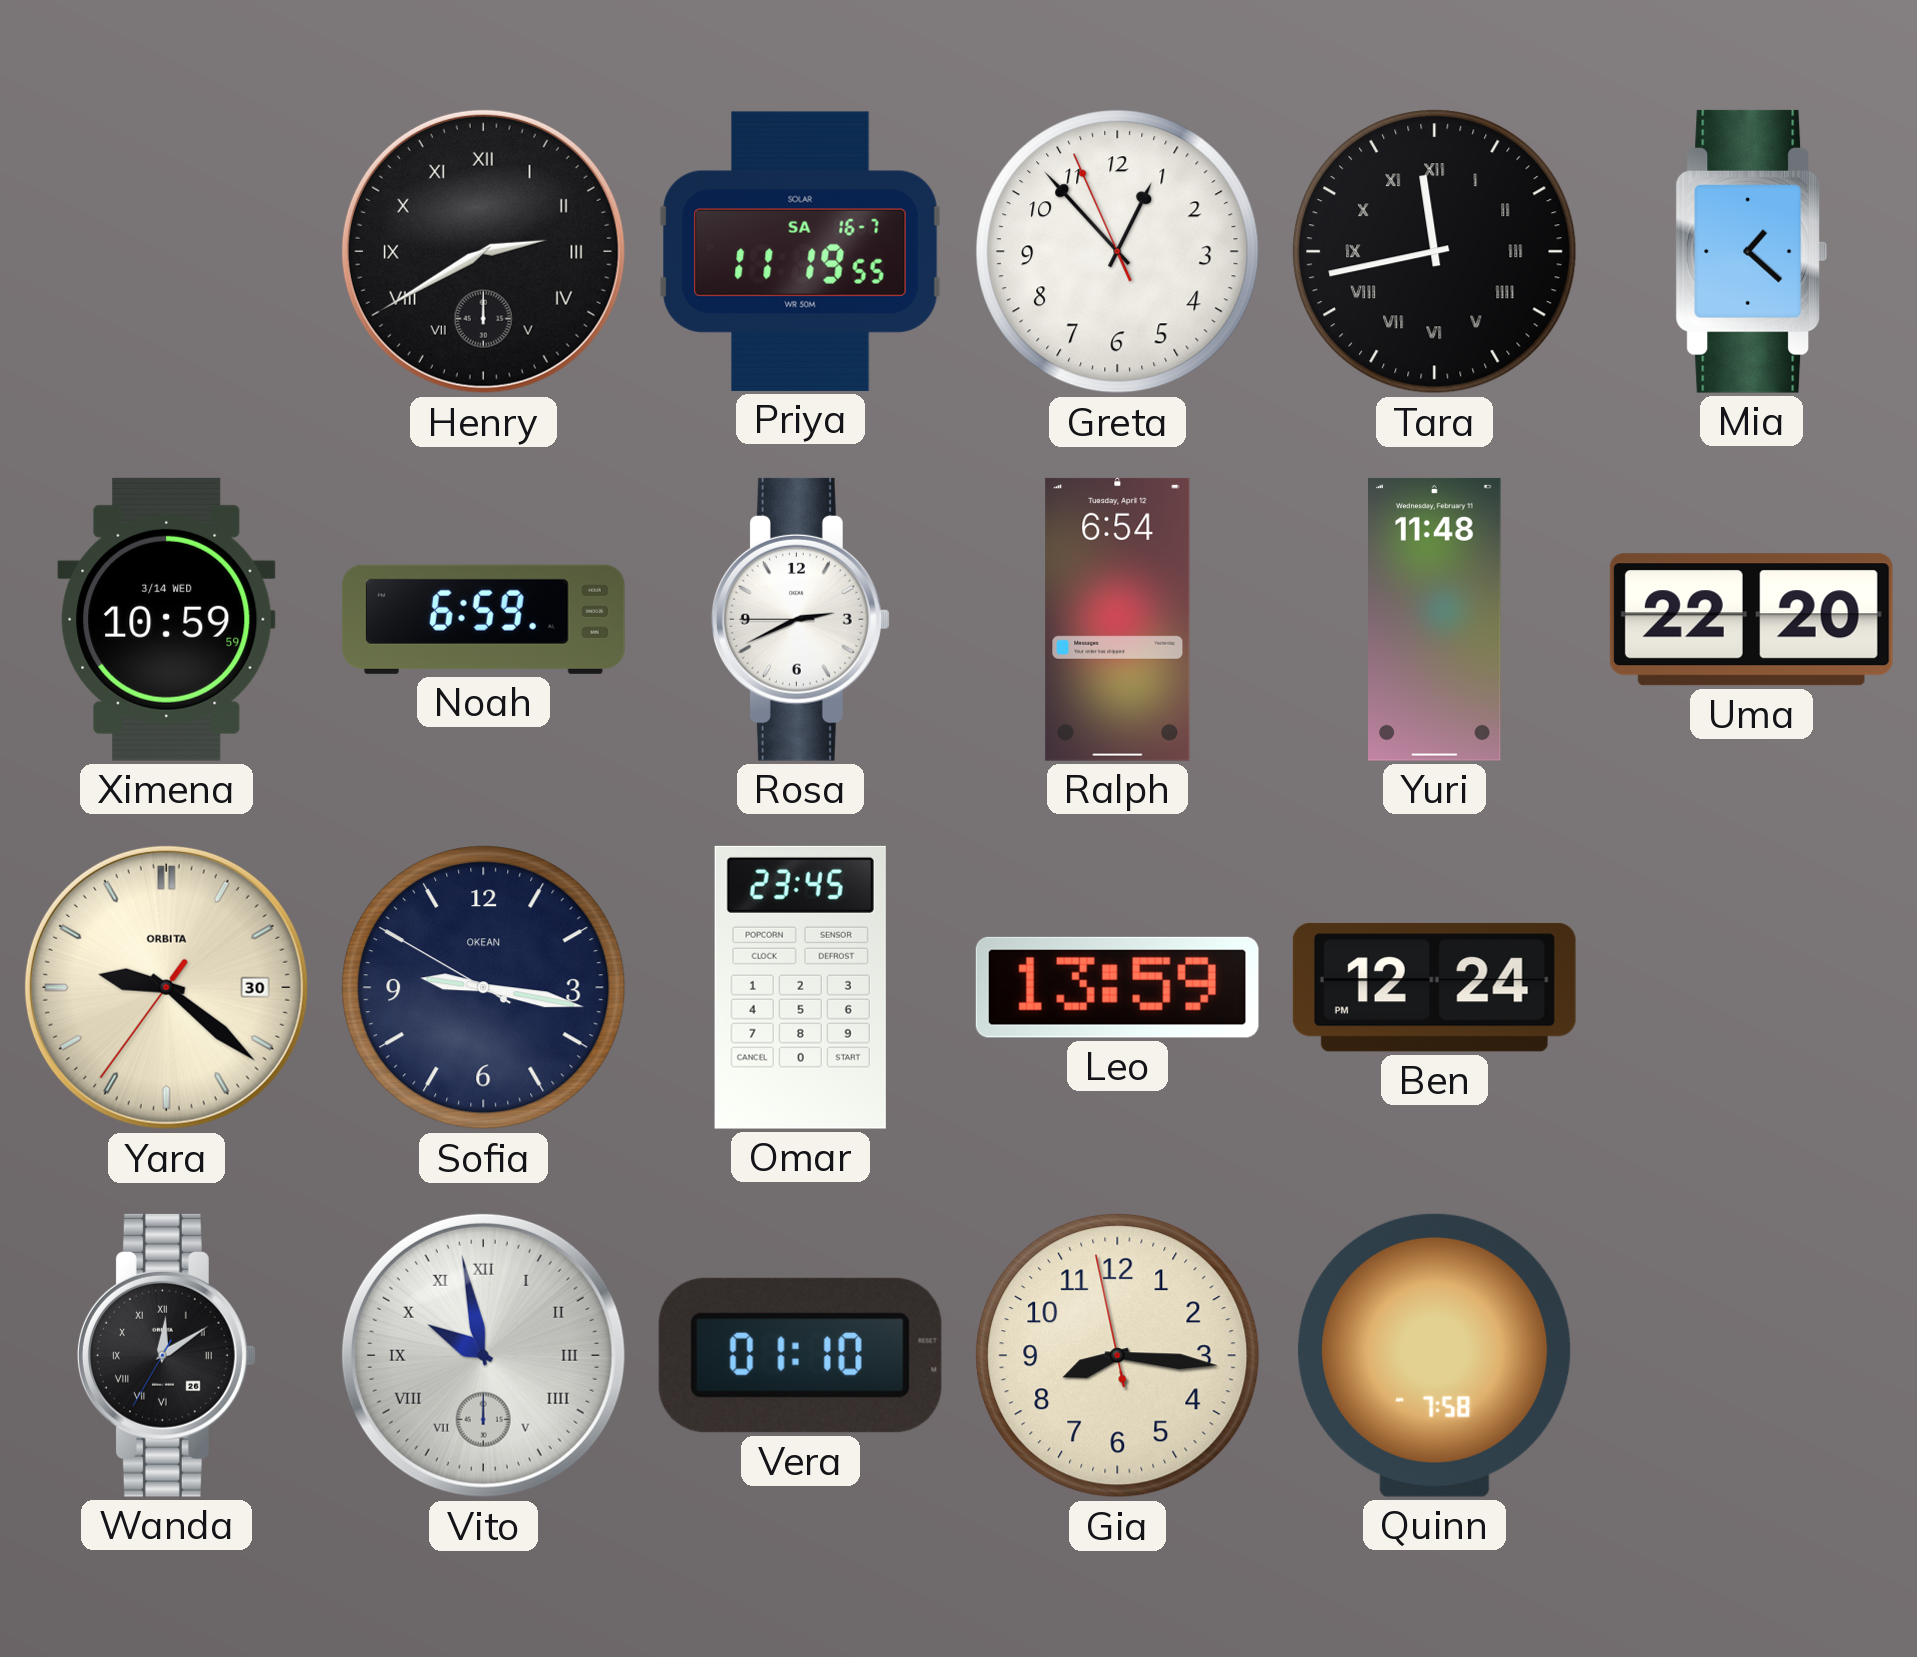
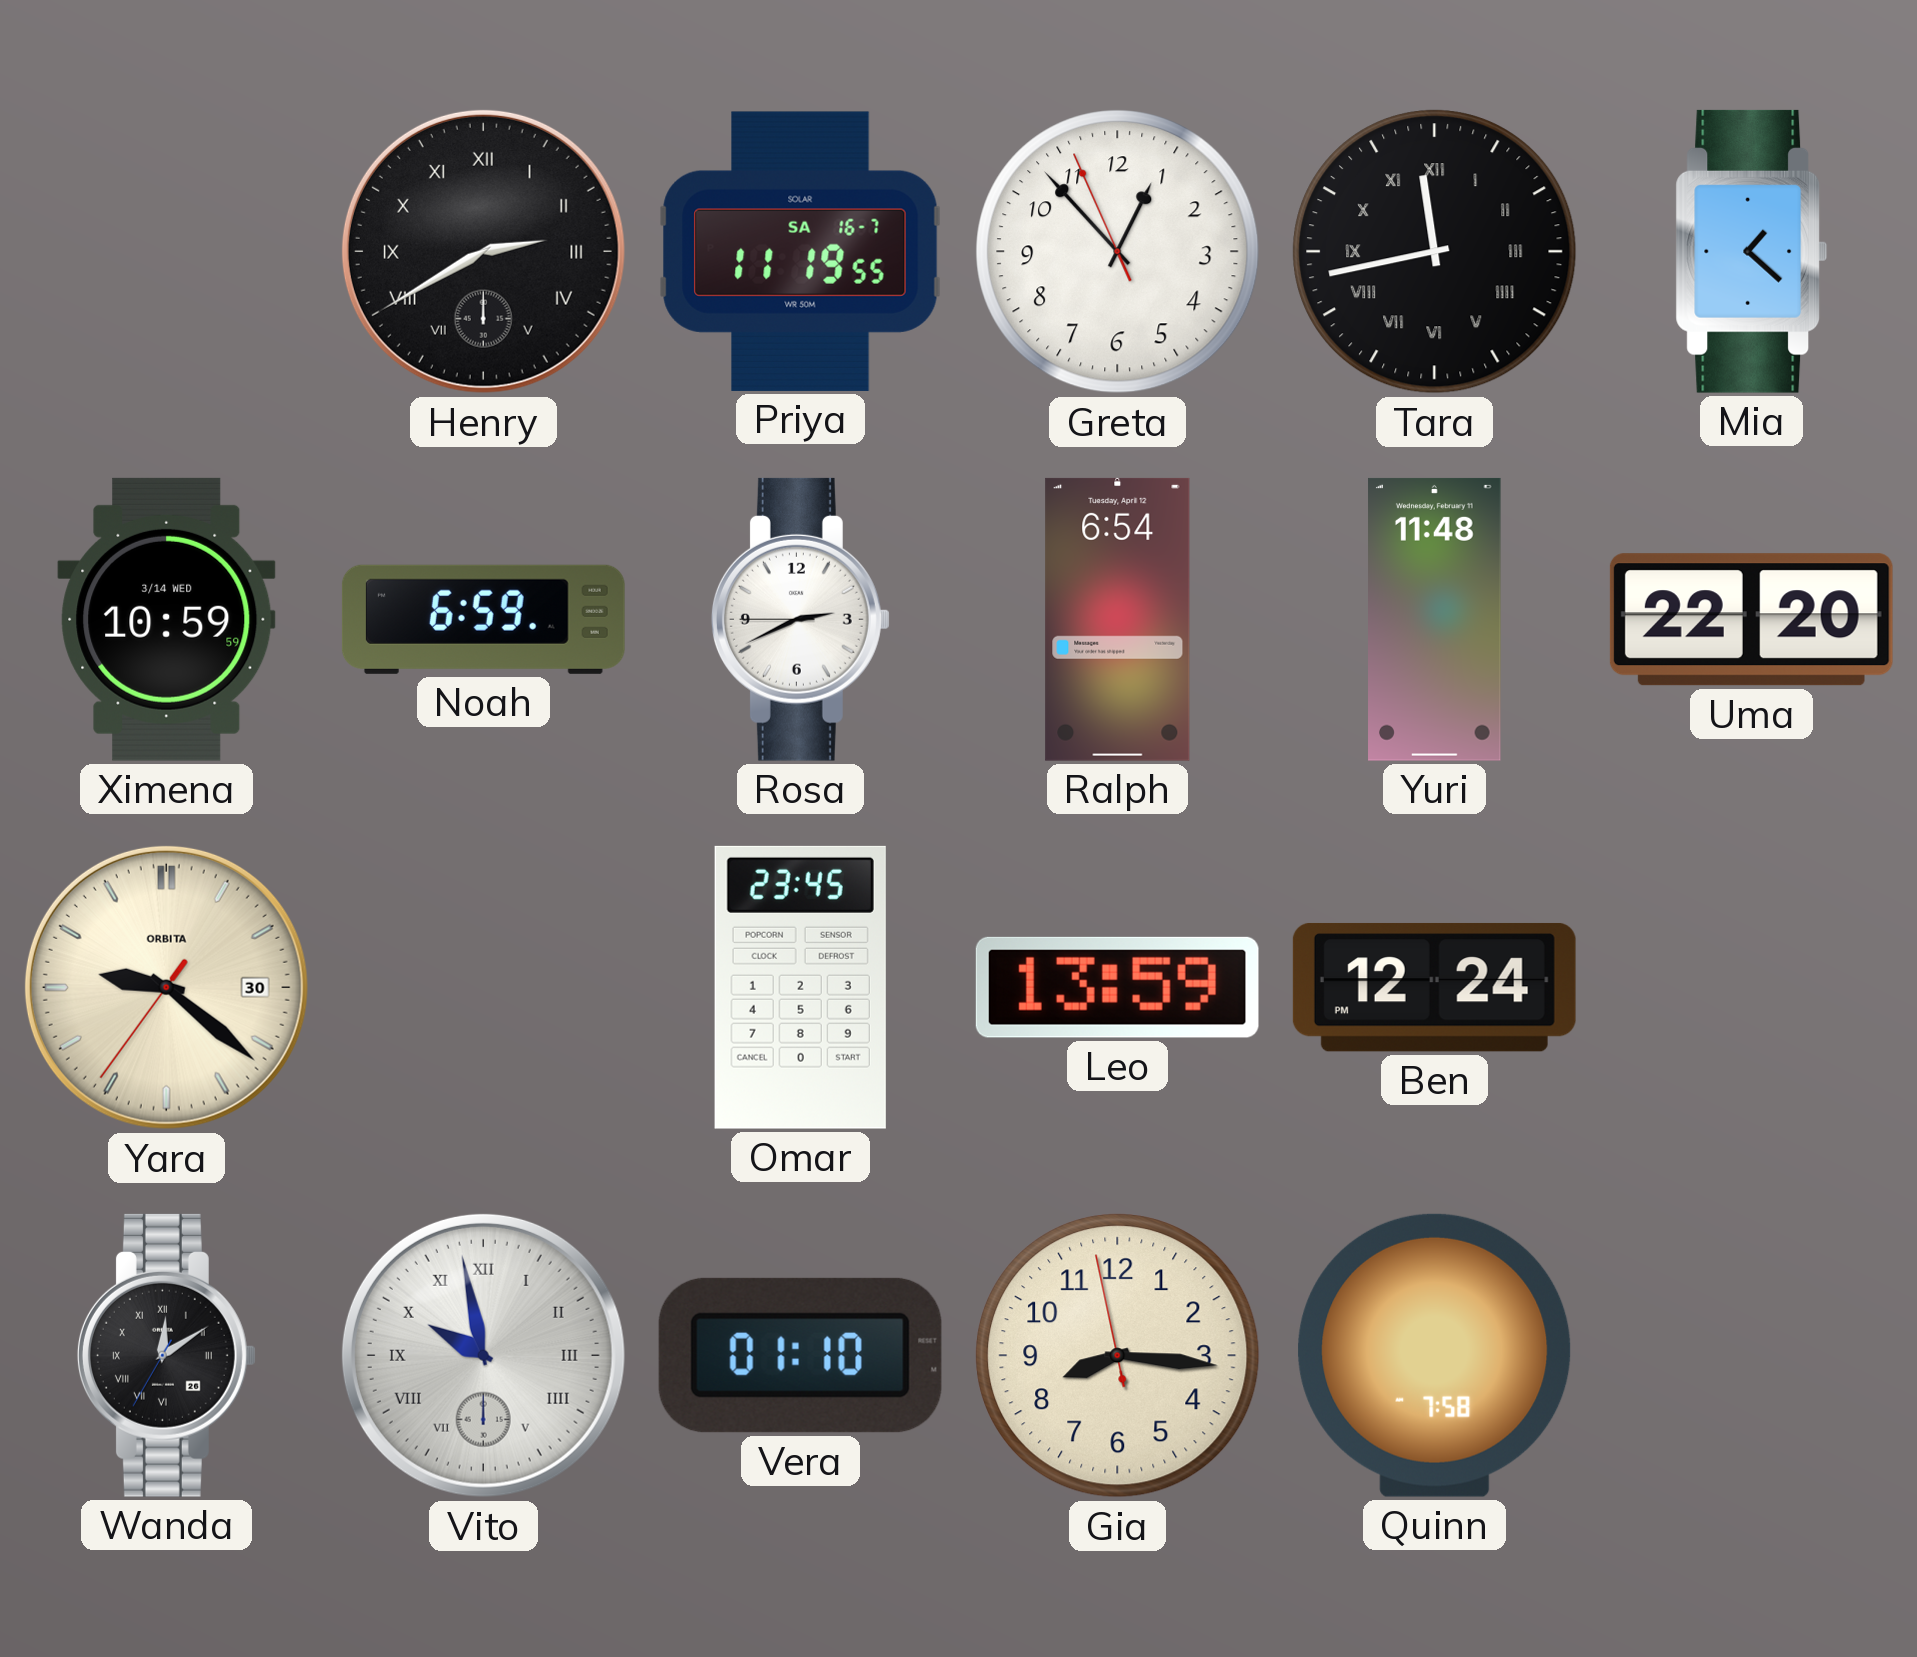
Sofia: 9:16 -> none
